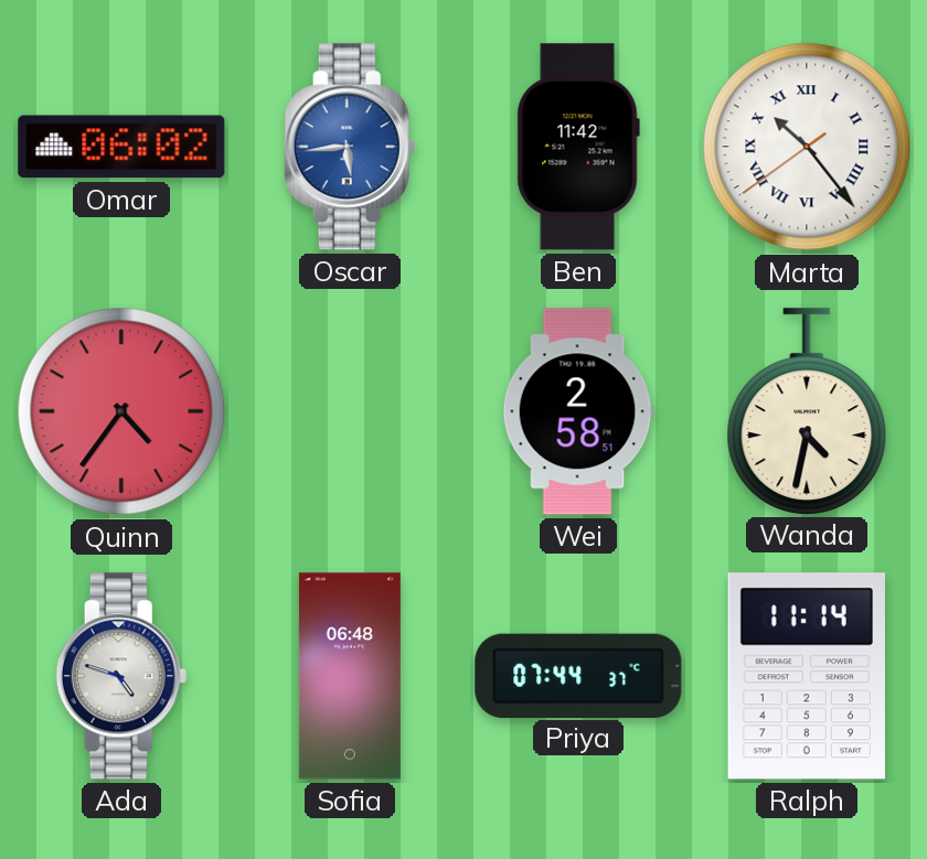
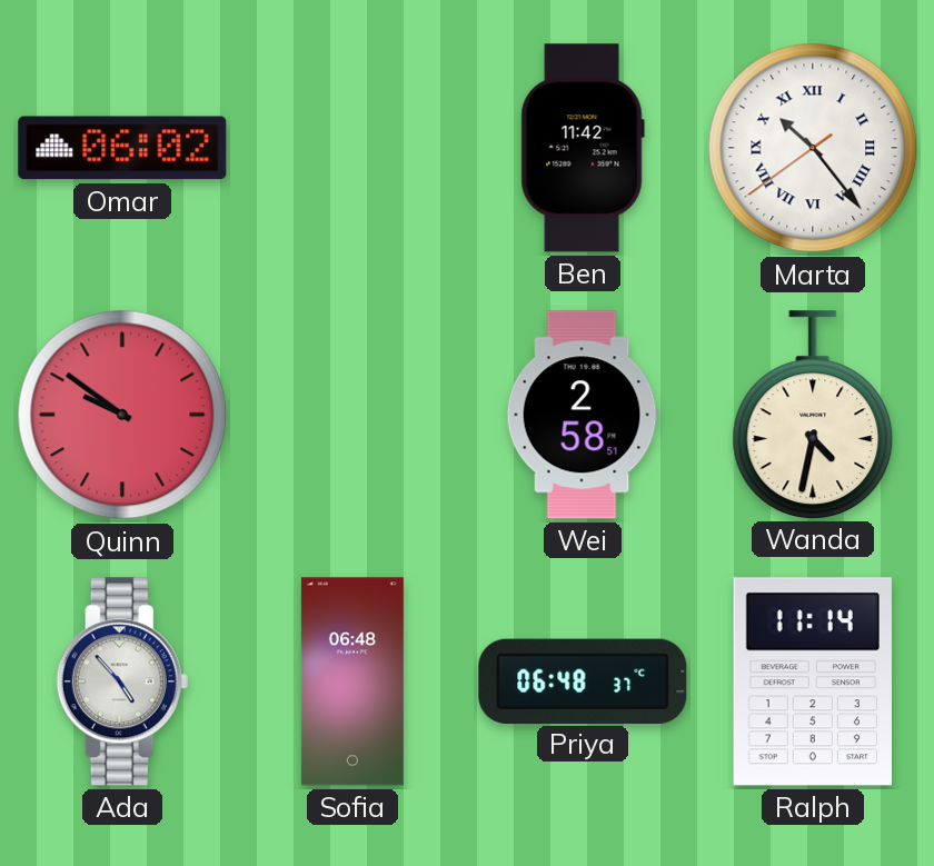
Oscar: 5:44 -> none
Quinn: 4:36 -> 9:51
Ada: 4:48 -> 4:53
Priya: 07:44 -> 06:48
